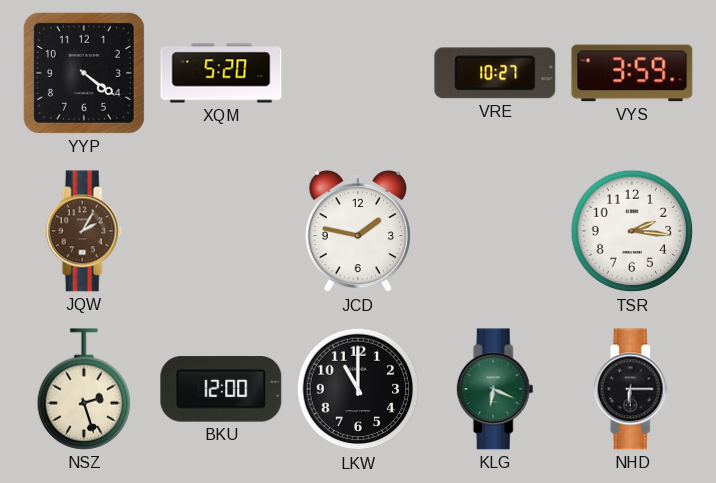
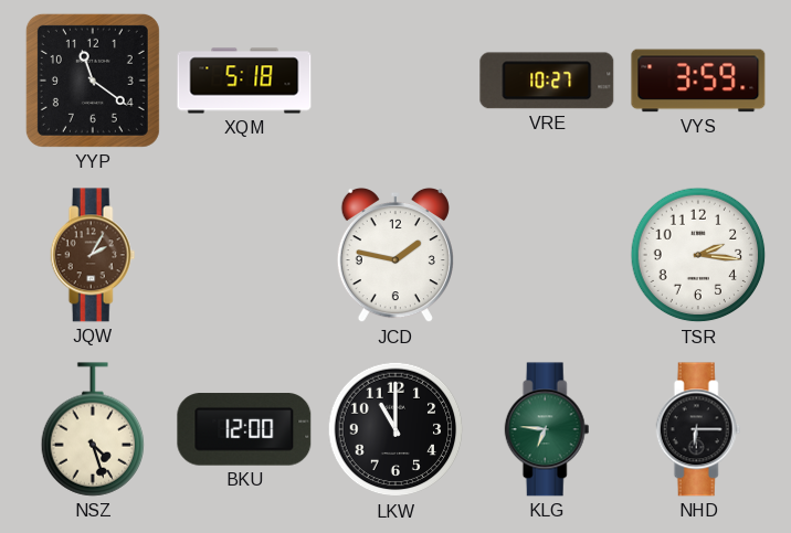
YYP: 4:21 -> 11:21
XQM: 5:20 -> 5:18
NSZ: 2:27 -> 4:27
KLG: 6:19 -> 6:46
